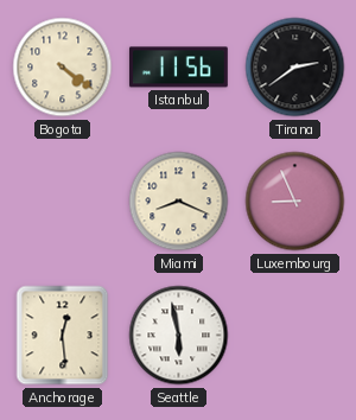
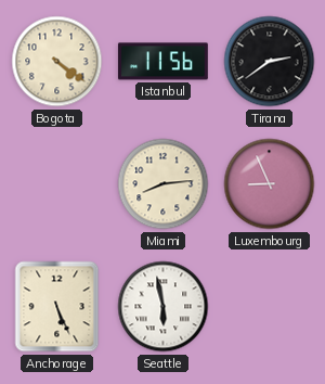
Miami: 8:19 -> 8:14
Anchorage: 12:29 -> 5:26
